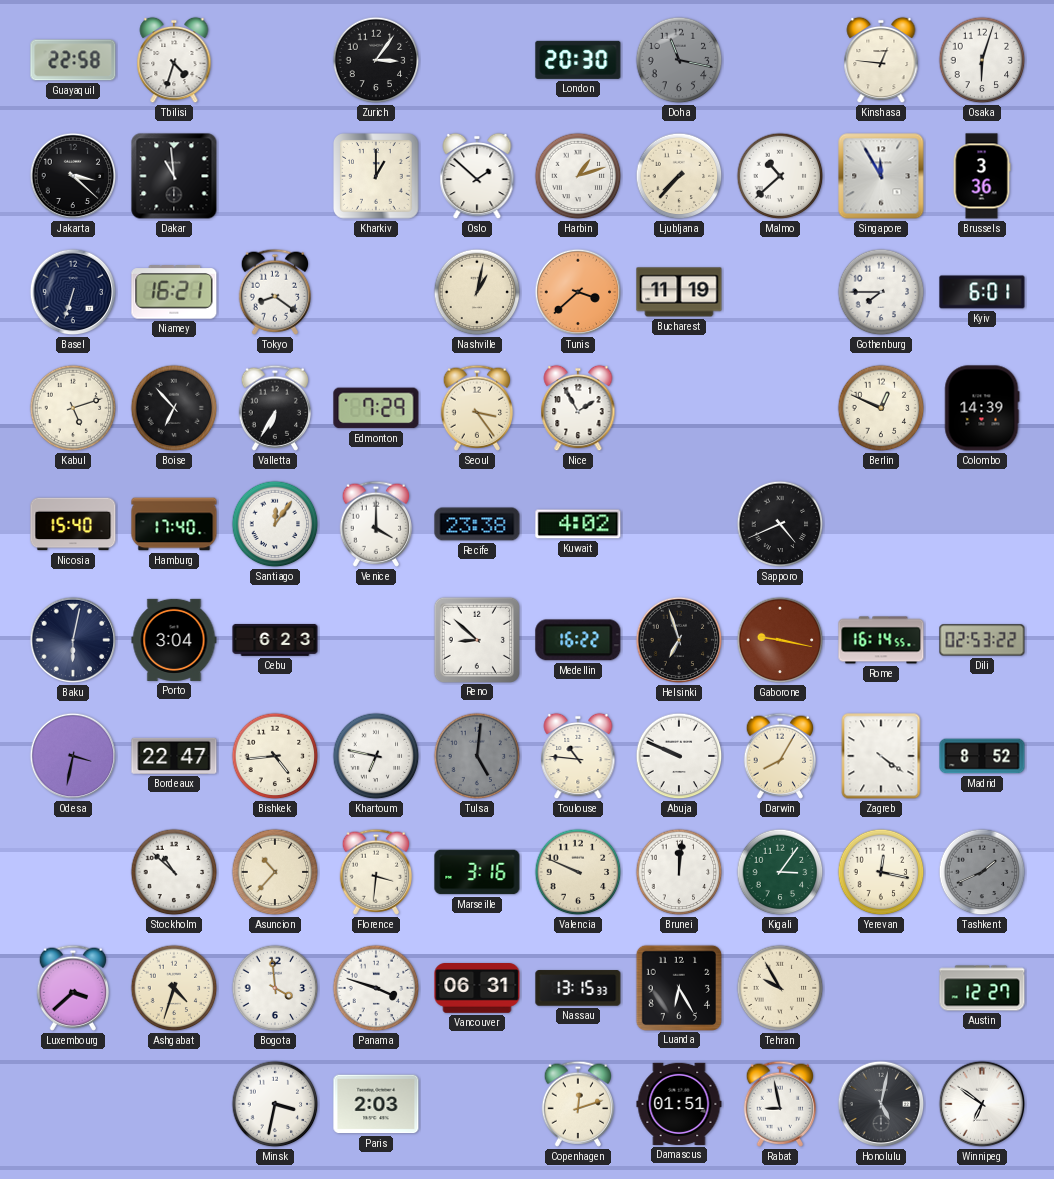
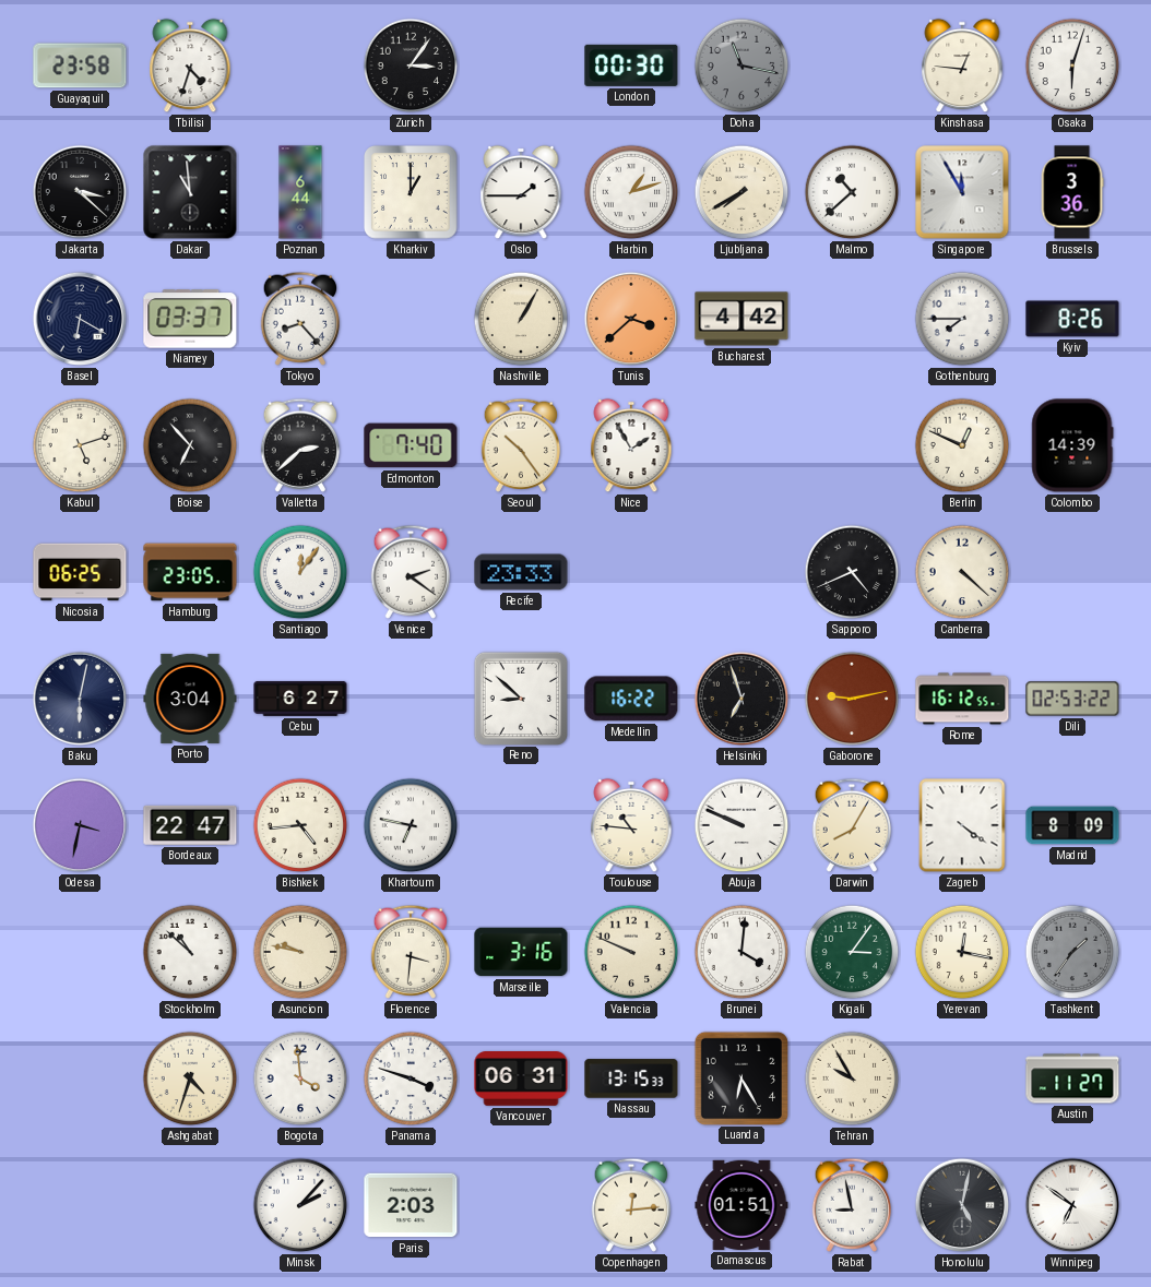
Guayaquil: 22:58 -> 23:58
London: 20:30 -> 00:30
Poznan: none -> 6:44
Oslo: 1:52 -> 1:45
Ljubljana: 7:37 -> 7:40
Basel: 6:33 -> 6:20
Niamey: 16:21 -> 03:37
Tokyo: 8:21 -> 8:23
Nashville: 1:02 -> 1:05
Bucharest: 11:19 -> 4:42
Kyiv: 6:01 -> 8:26
Valletta: 6:35 -> 2:38
Edmonton: 7:29 -> 7:40
Seoul: 3:24 -> 10:24
Nicosia: 15:40 -> 06:25
Hamburg: 17:40 -> 23:05
Venice: 4:00 -> 2:21
Recife: 23:38 -> 23:33
Kuwait: 4:02 -> none
Canberra: none -> 4:22
Cebu: 6:23 -> 6:27
Gaborone: 9:17 -> 9:13
Rome: 16:14 -> 16:12
Tulsa: 5:01 -> none
Madrid: 8:52 -> 8:09
Asuncion: 10:37 -> 9:47
Brunei: 12:01 -> 4:01
Tashkent: 1:41 -> 1:36
Luxembourg: 3:38 -> none
Austin: 12:27 -> 11:27
Minsk: 3:32 -> 2:07
Copenhagen: 12:12 -> 12:14
